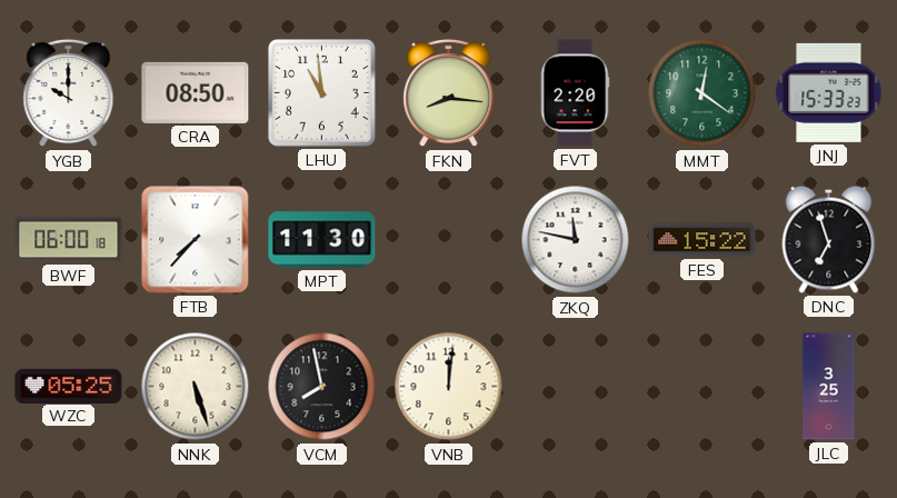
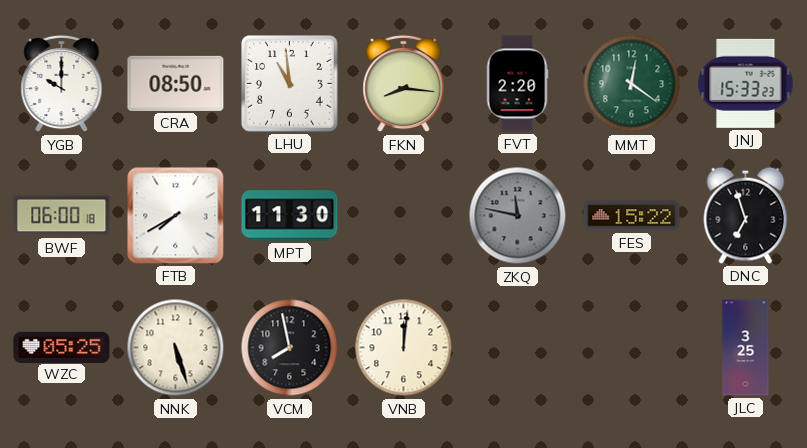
FTB: 7:37 -> 7:40
ZKQ dial: white -> grey
